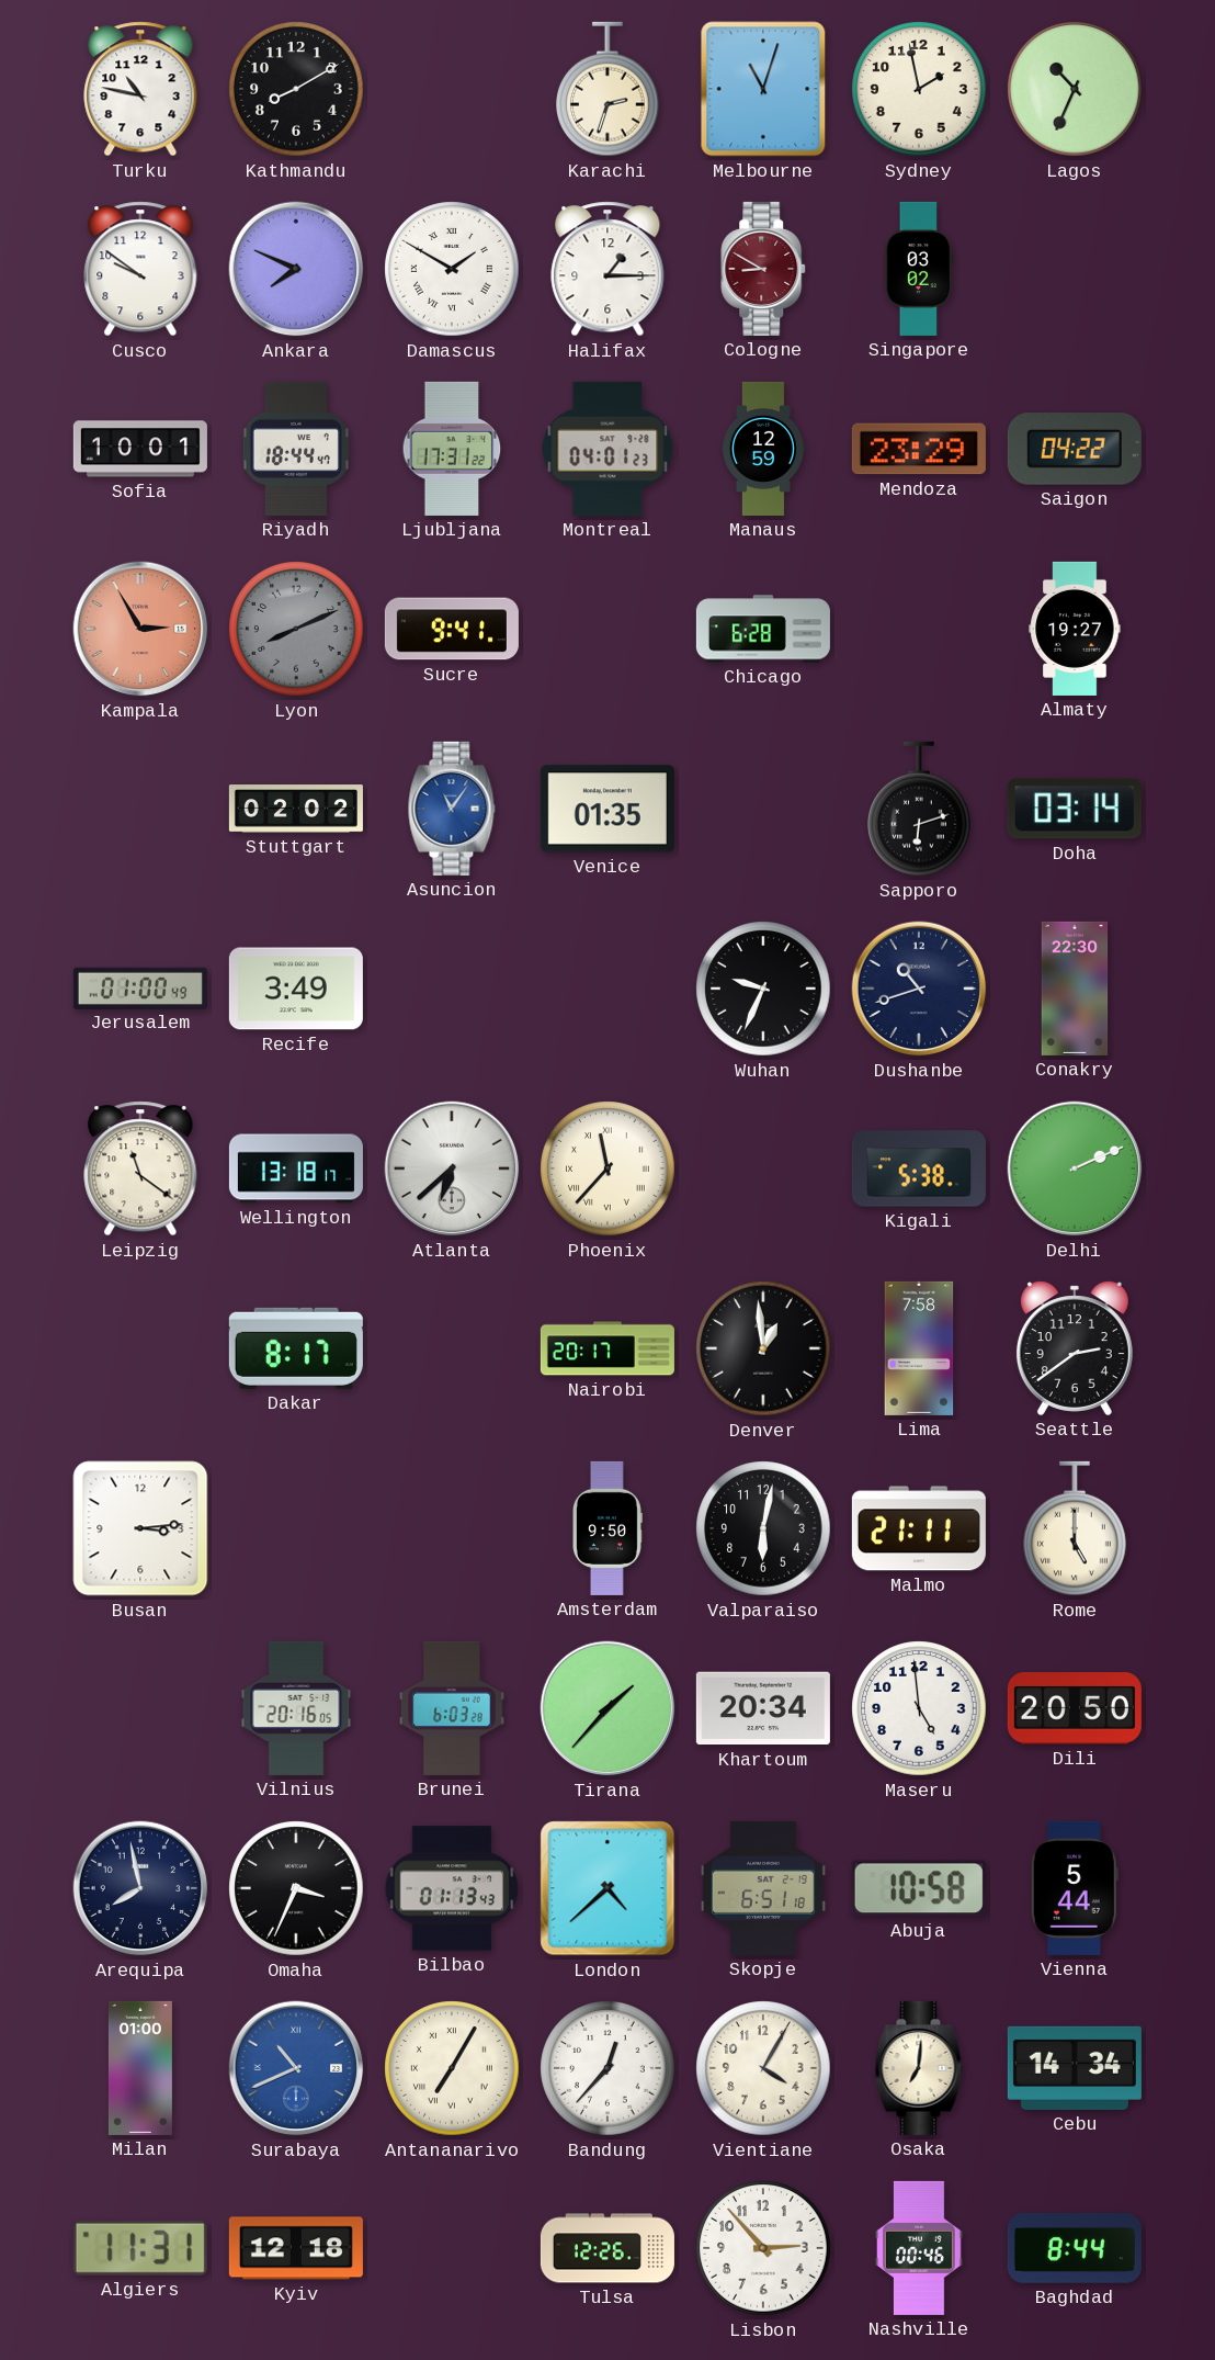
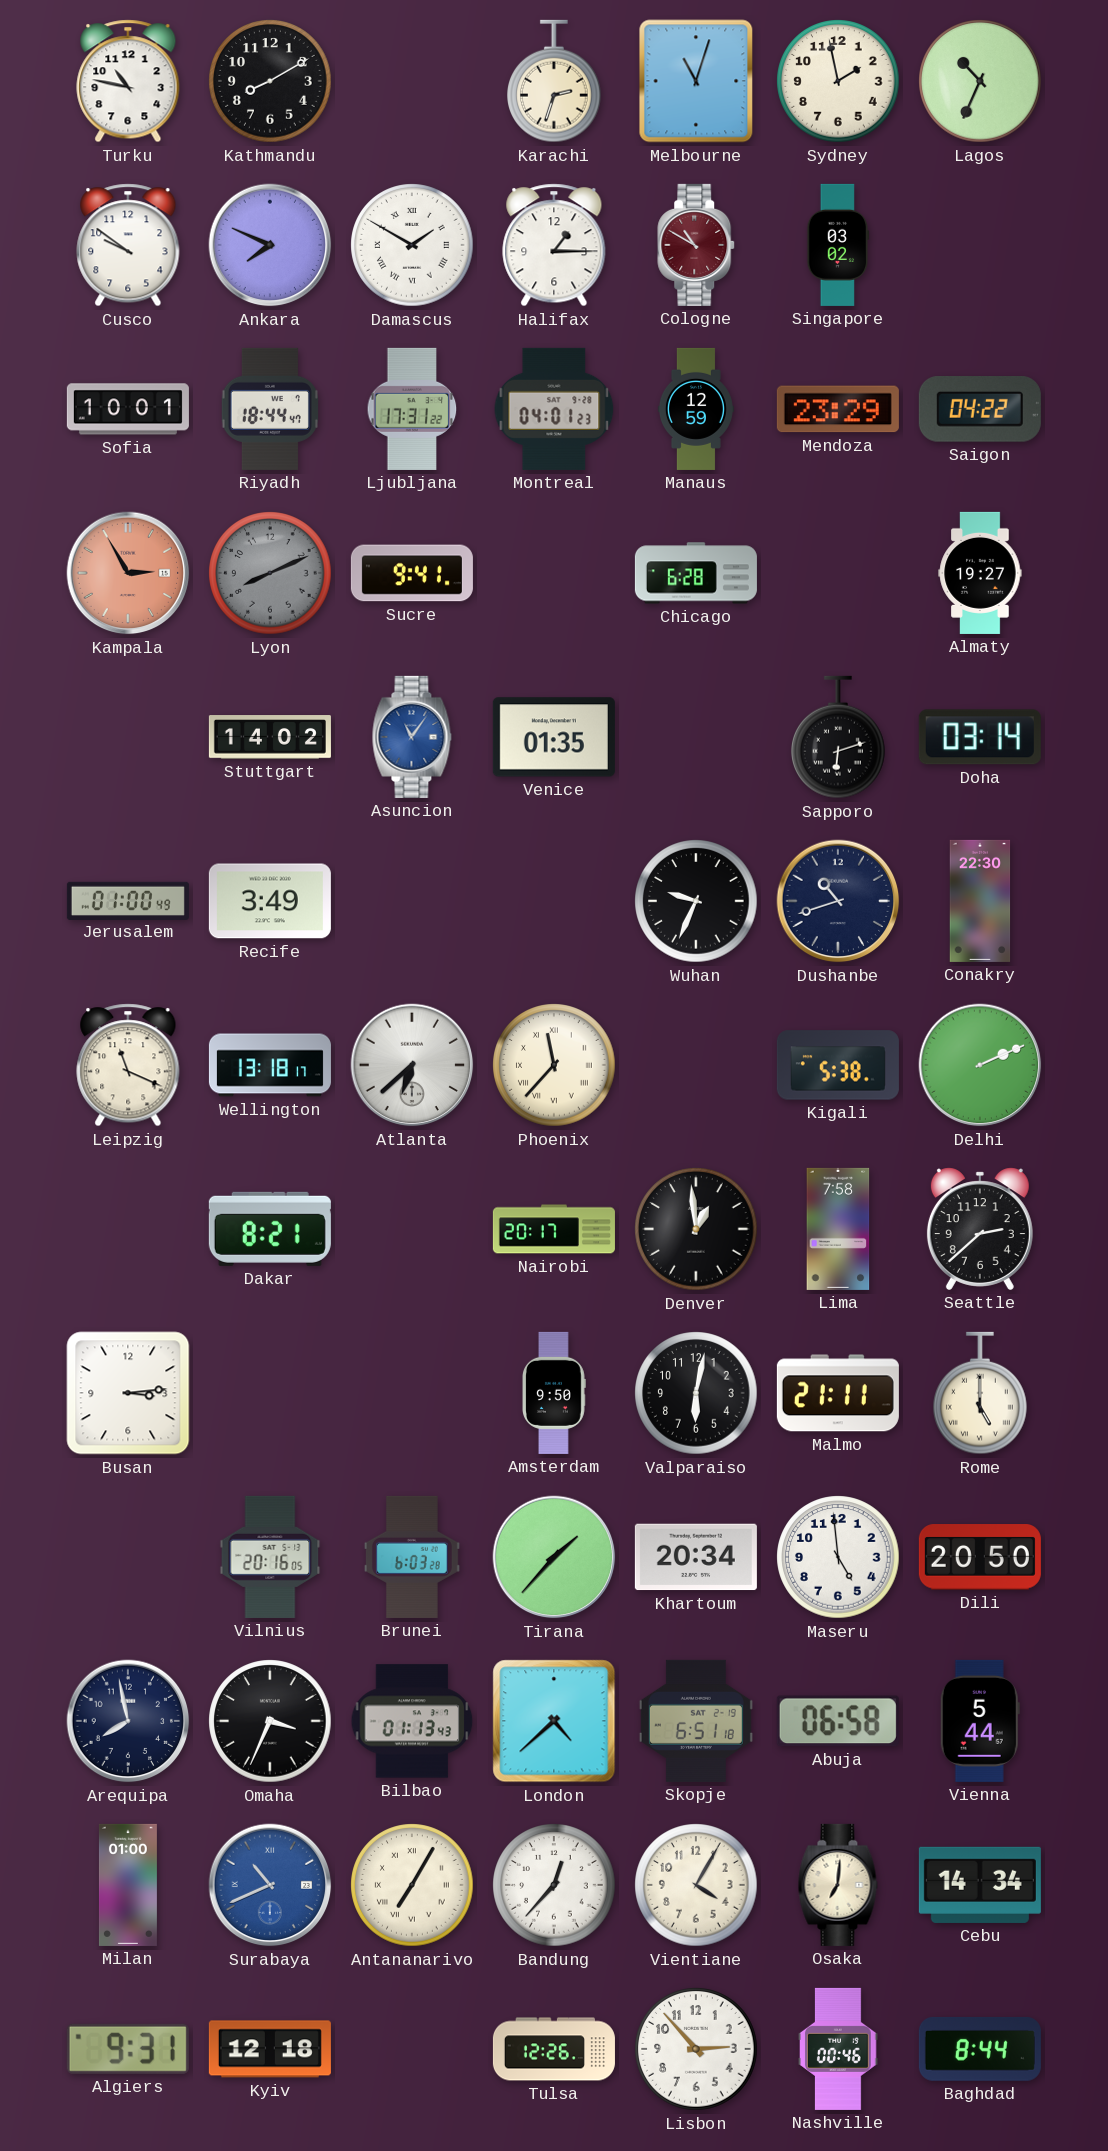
Cologne: 8:50 -> 10:50
Stuttgart: 02:02 -> 14:02
Leipzig: 11:21 -> 11:19
Dakar: 8:17 -> 8:21
Seattle: 2:39 -> 2:38
Abuja: 10:58 -> 06:58
Algiers: 11:31 -> 9:31
